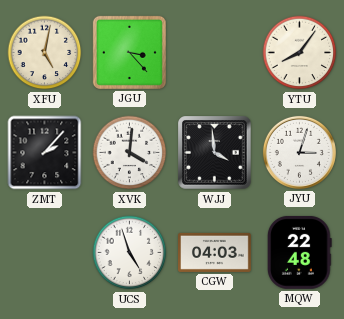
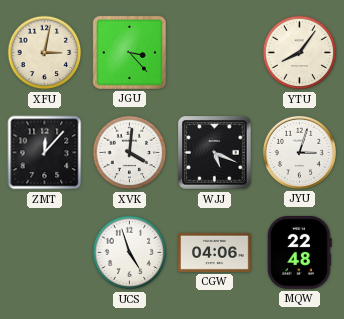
XFU: 5:02 -> 3:02
ZMT: 2:07 -> 12:07
WJJ: 3:59 -> 5:19
CGW: 04:03 -> 04:06
